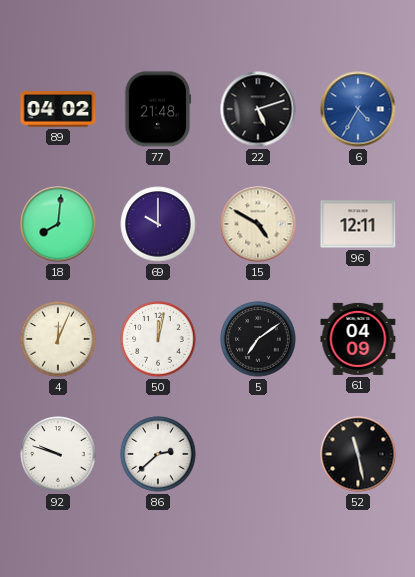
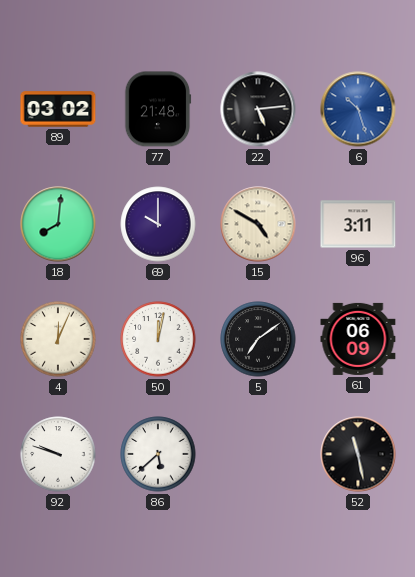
89: 04:02 -> 03:02
22: 5:12 -> 5:14
6: 4:35 -> 10:27
96: 12:11 -> 3:11
61: 04:09 -> 06:09
86: 2:38 -> 5:38
